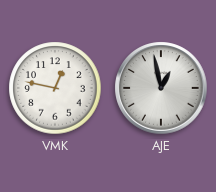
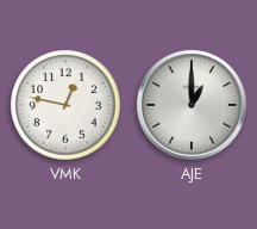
AJE: 12:58 -> 1:00
